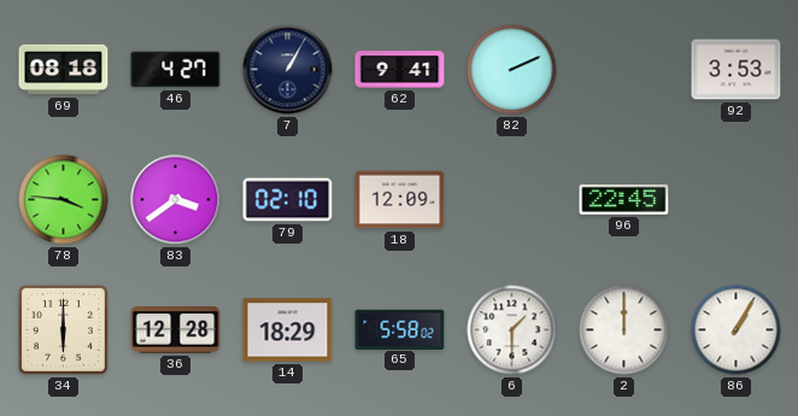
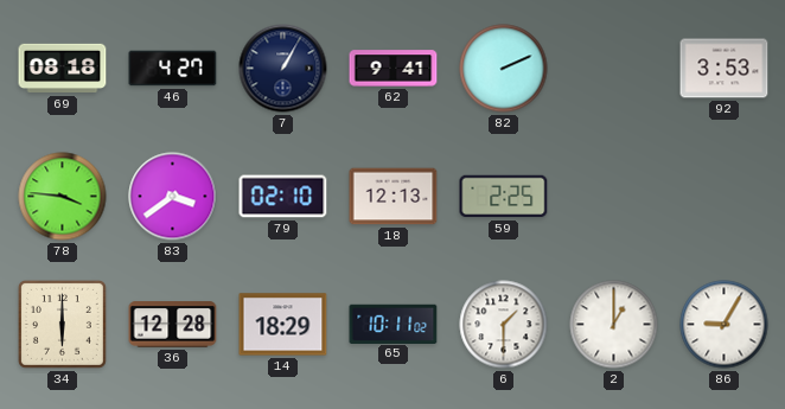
18: 12:09 -> 12:13
59: none -> 2:25
96: 22:45 -> none
65: 5:58 -> 10:11
2: 12:00 -> 1:00
86: 1:05 -> 9:05
